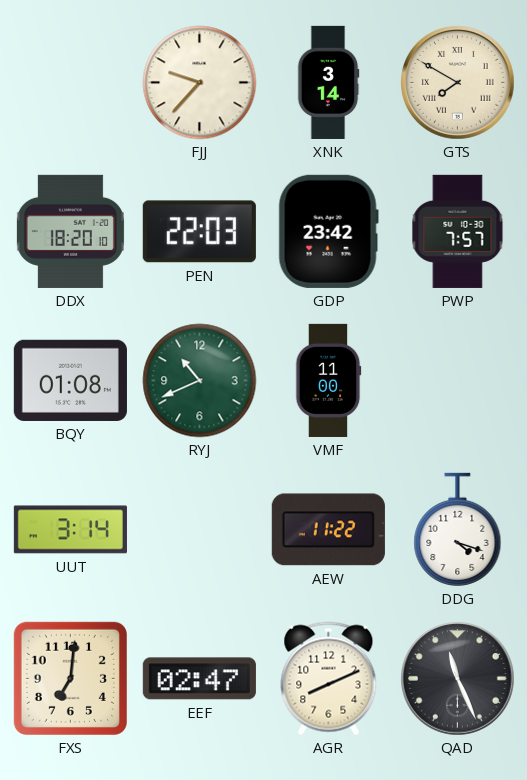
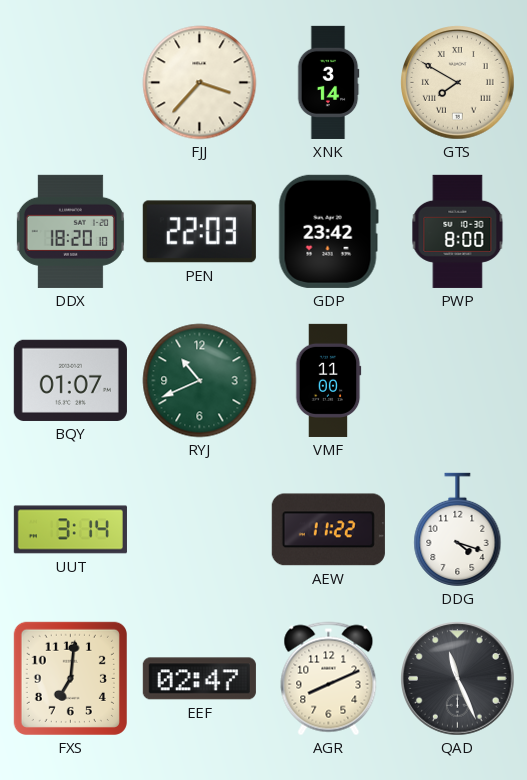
FJJ: 9:37 -> 3:37
PWP: 7:57 -> 8:00
BQY: 01:08 -> 01:07
